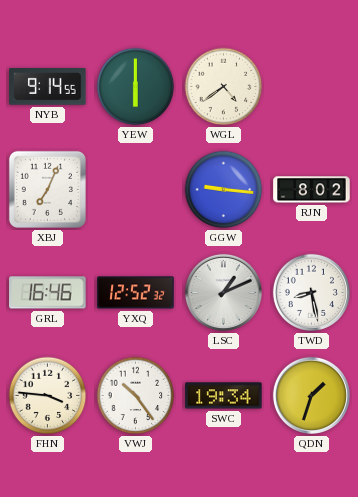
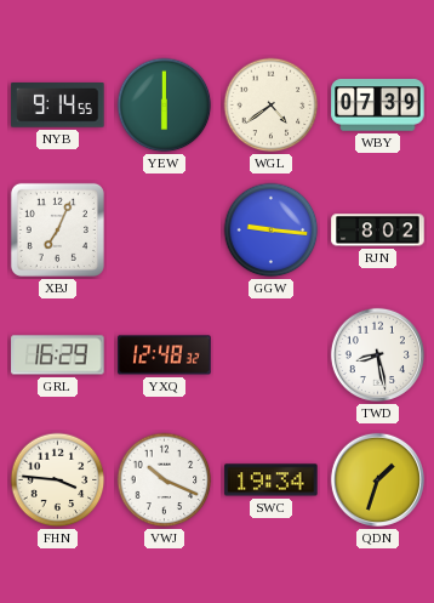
WBY: none -> 07:39
GRL: 16:46 -> 16:29
YXQ: 12:52 -> 12:48
LSC: 1:11 -> none
VWJ: 10:24 -> 10:19
